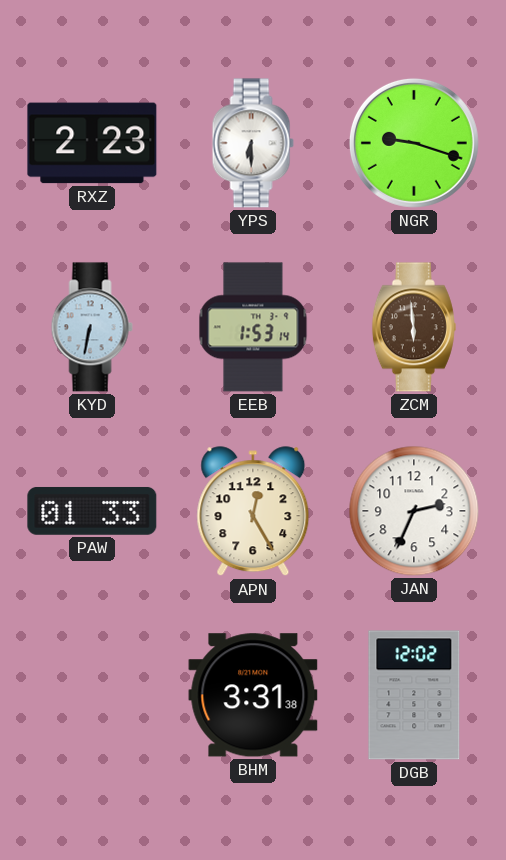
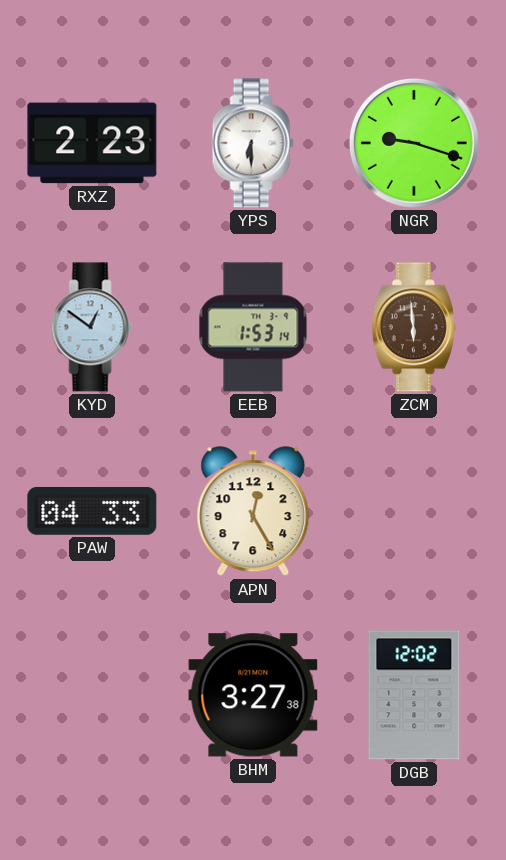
KYD: 6:32 -> 12:51
PAW: 01:33 -> 04:33
JAN: 2:34 -> none
BHM: 3:31 -> 3:27
